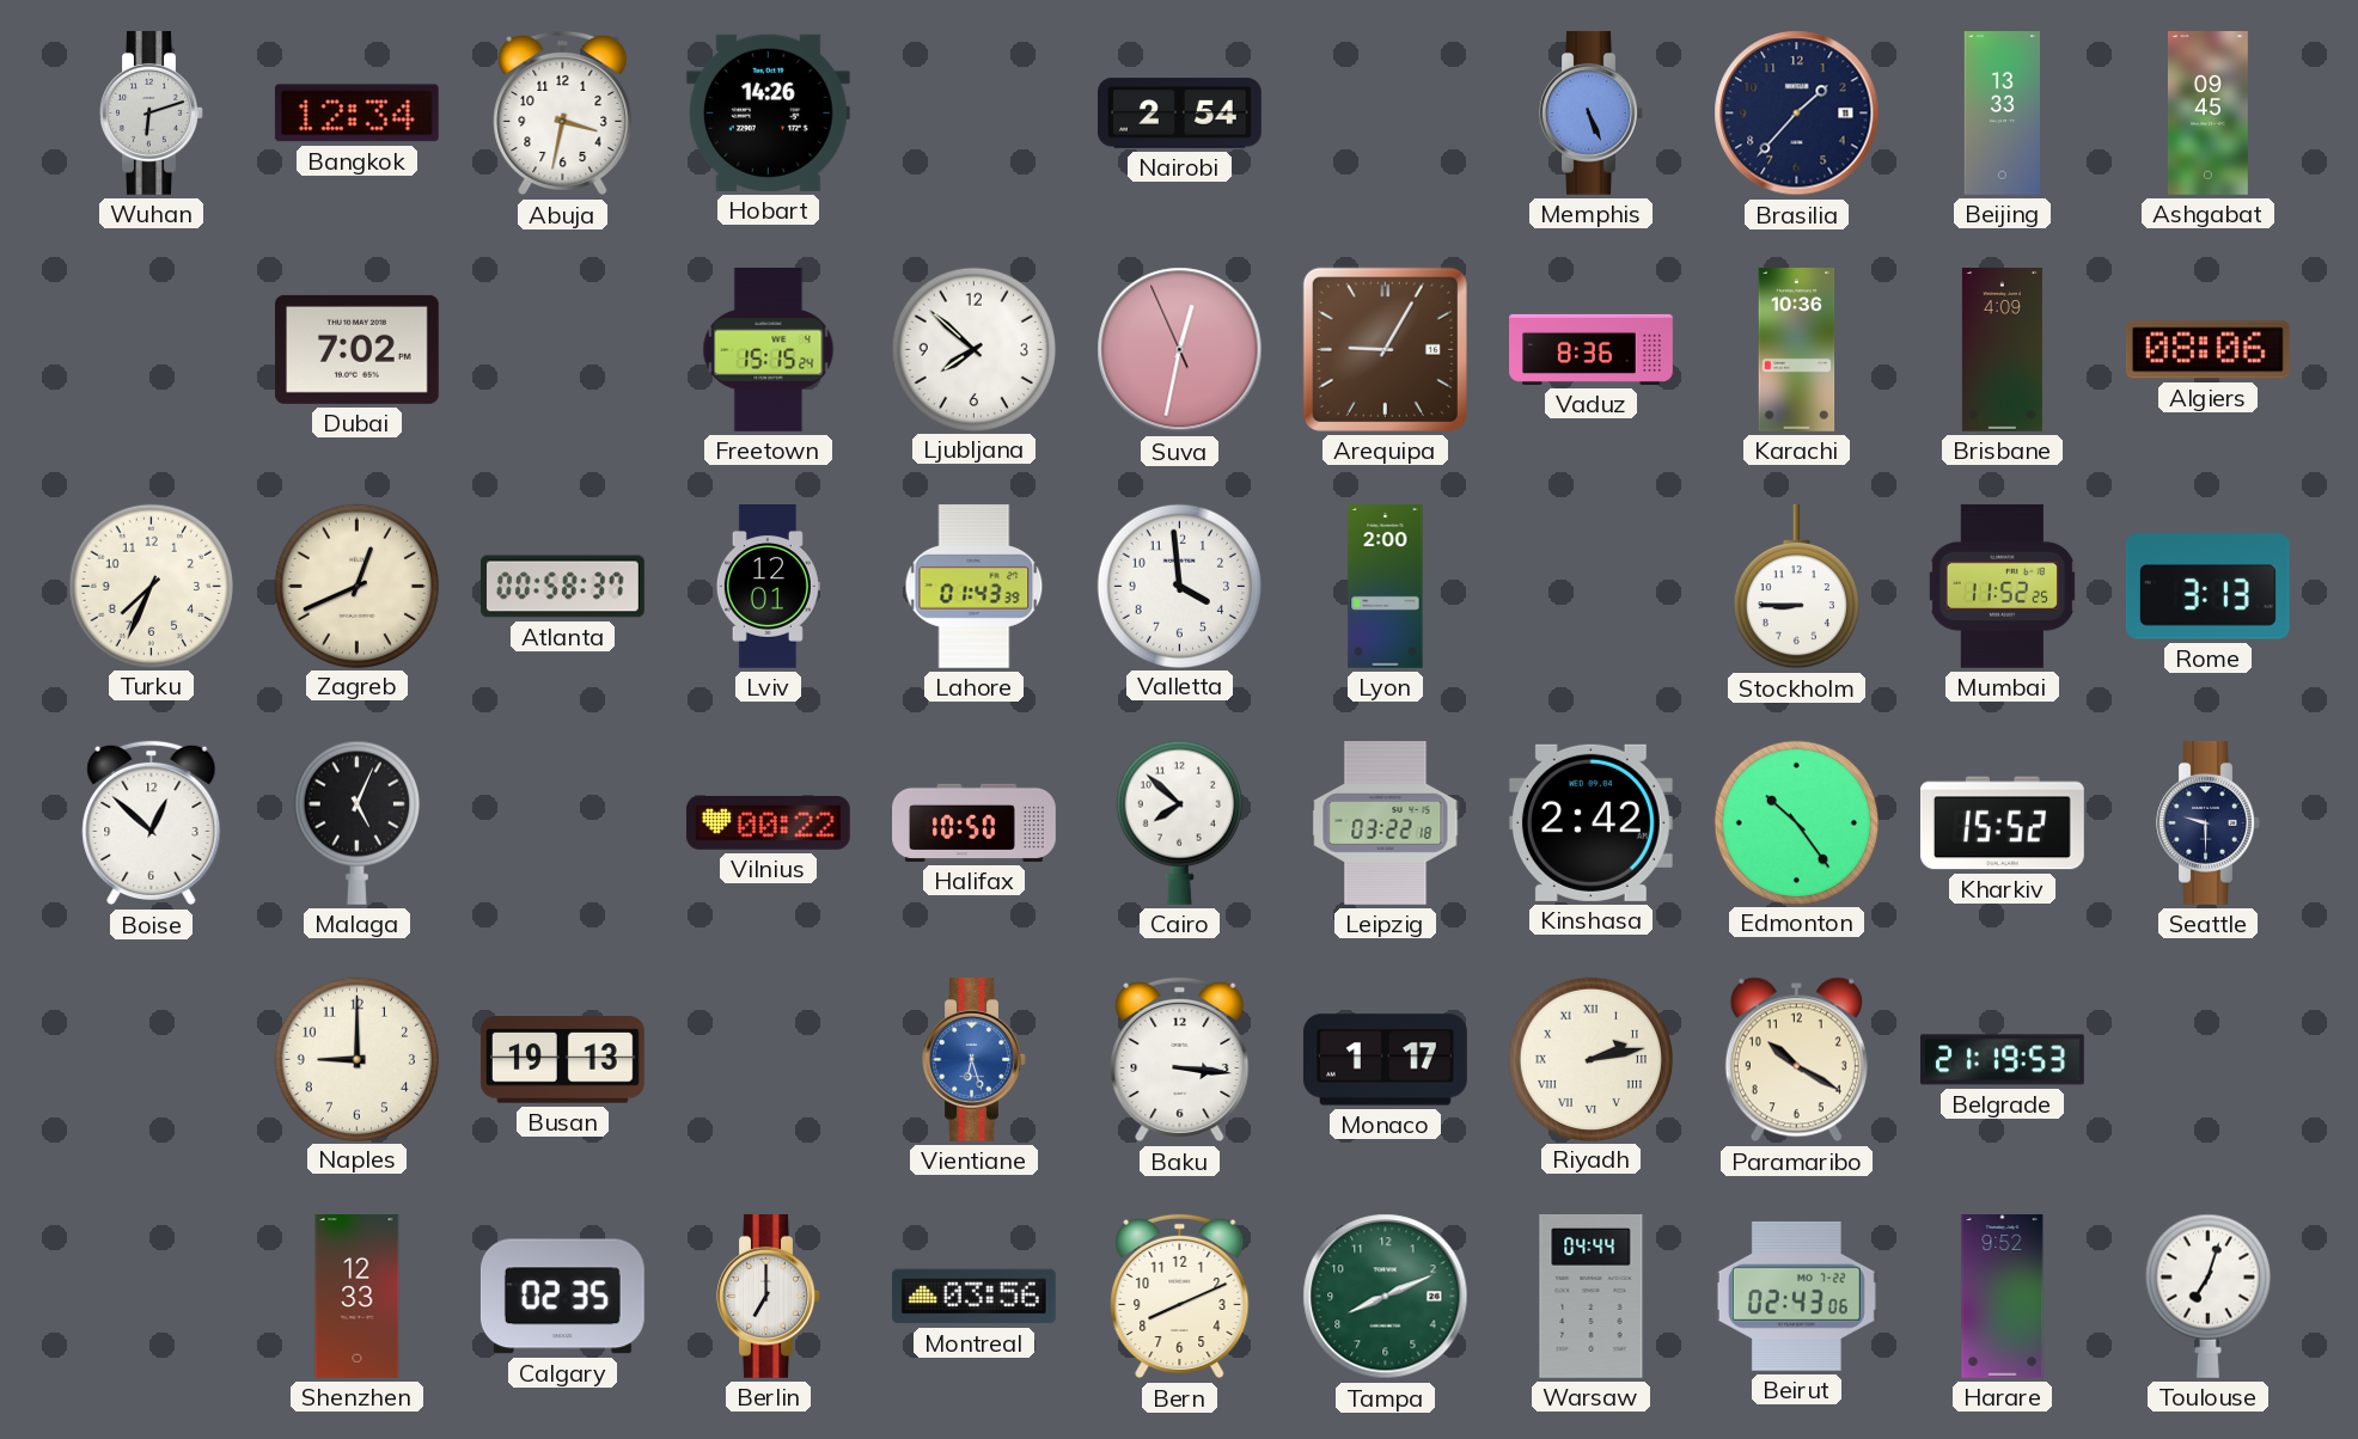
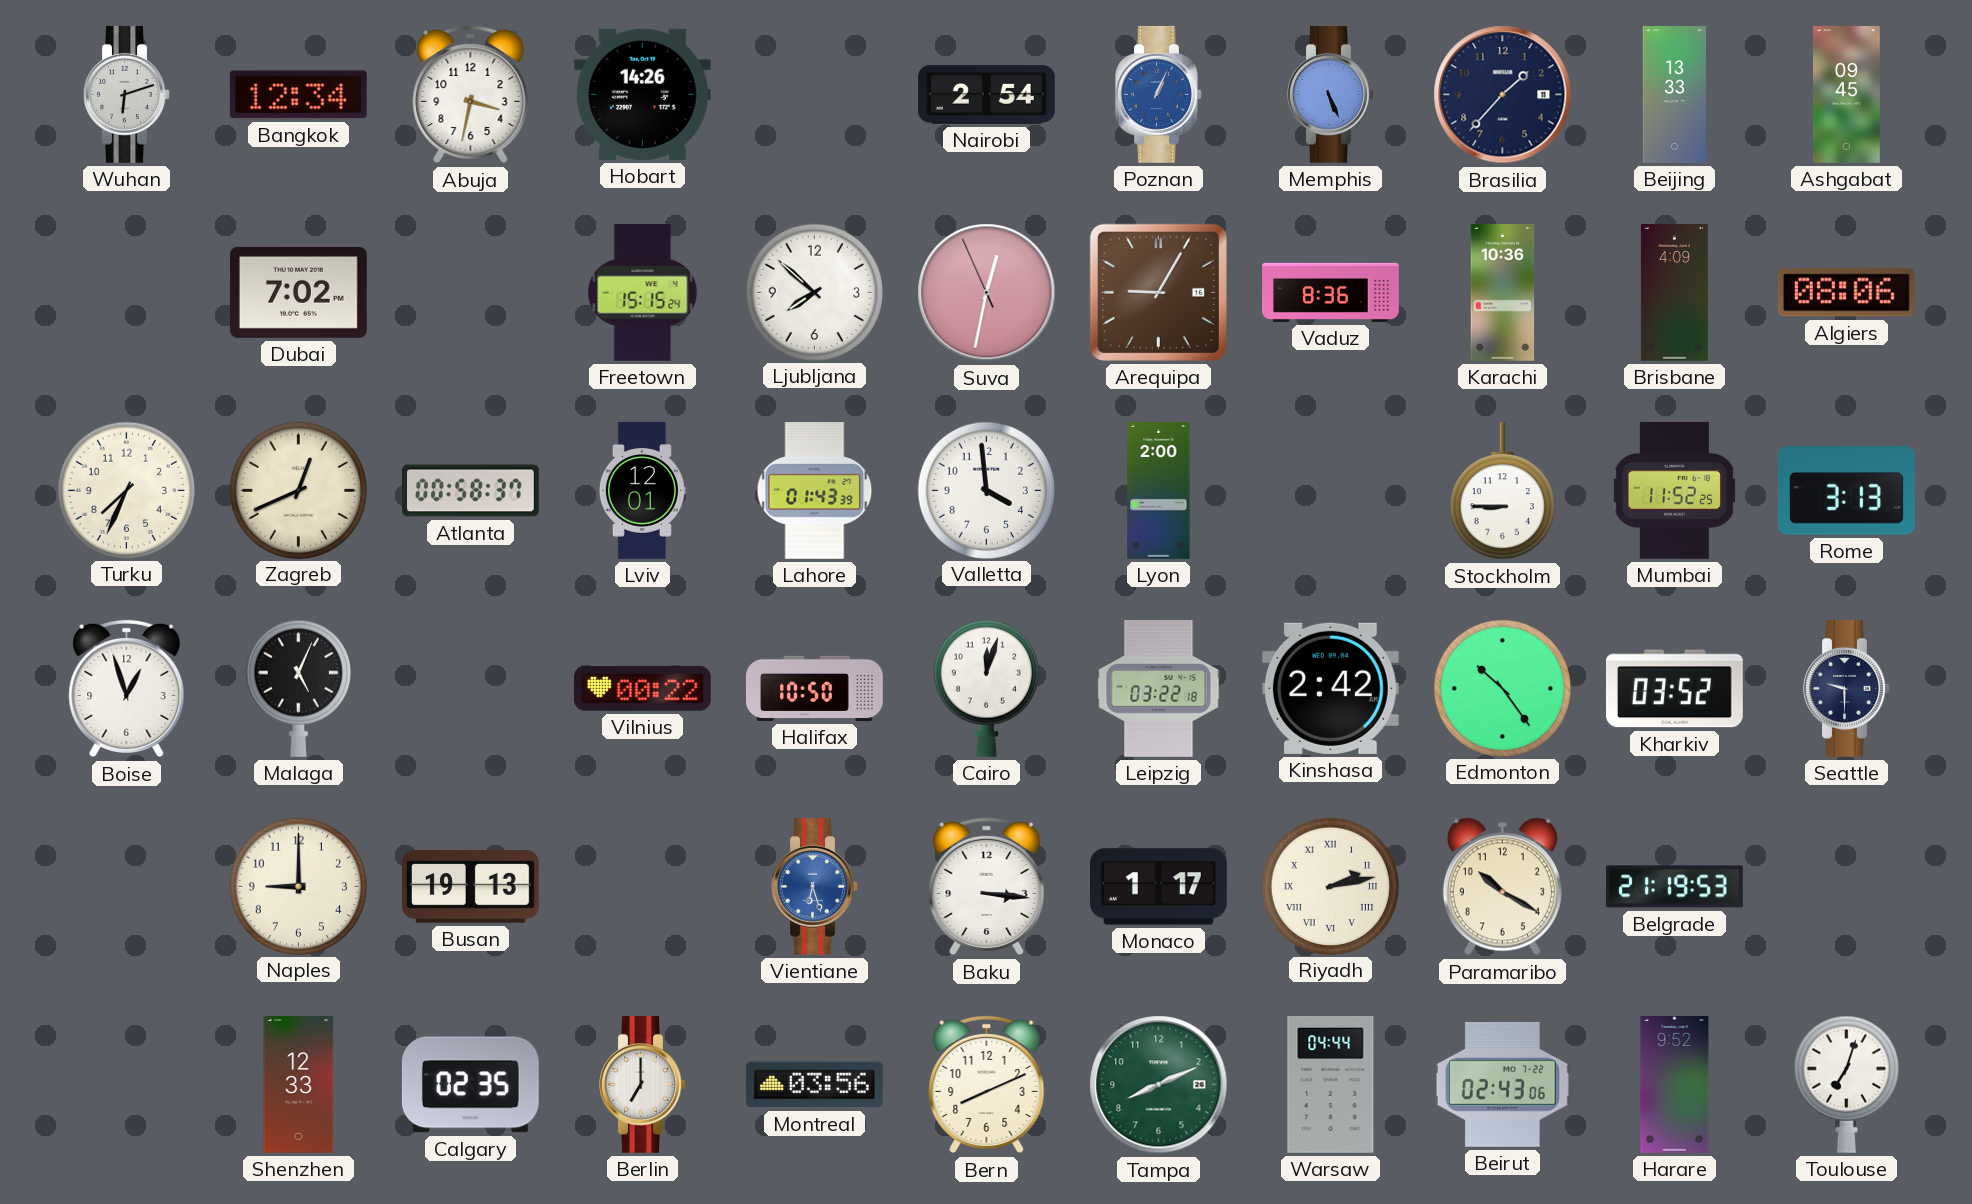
Poznan: none -> 1:04
Boise: 12:52 -> 12:57
Cairo: 7:52 -> 12:03
Kharkiv: 15:52 -> 03:52
